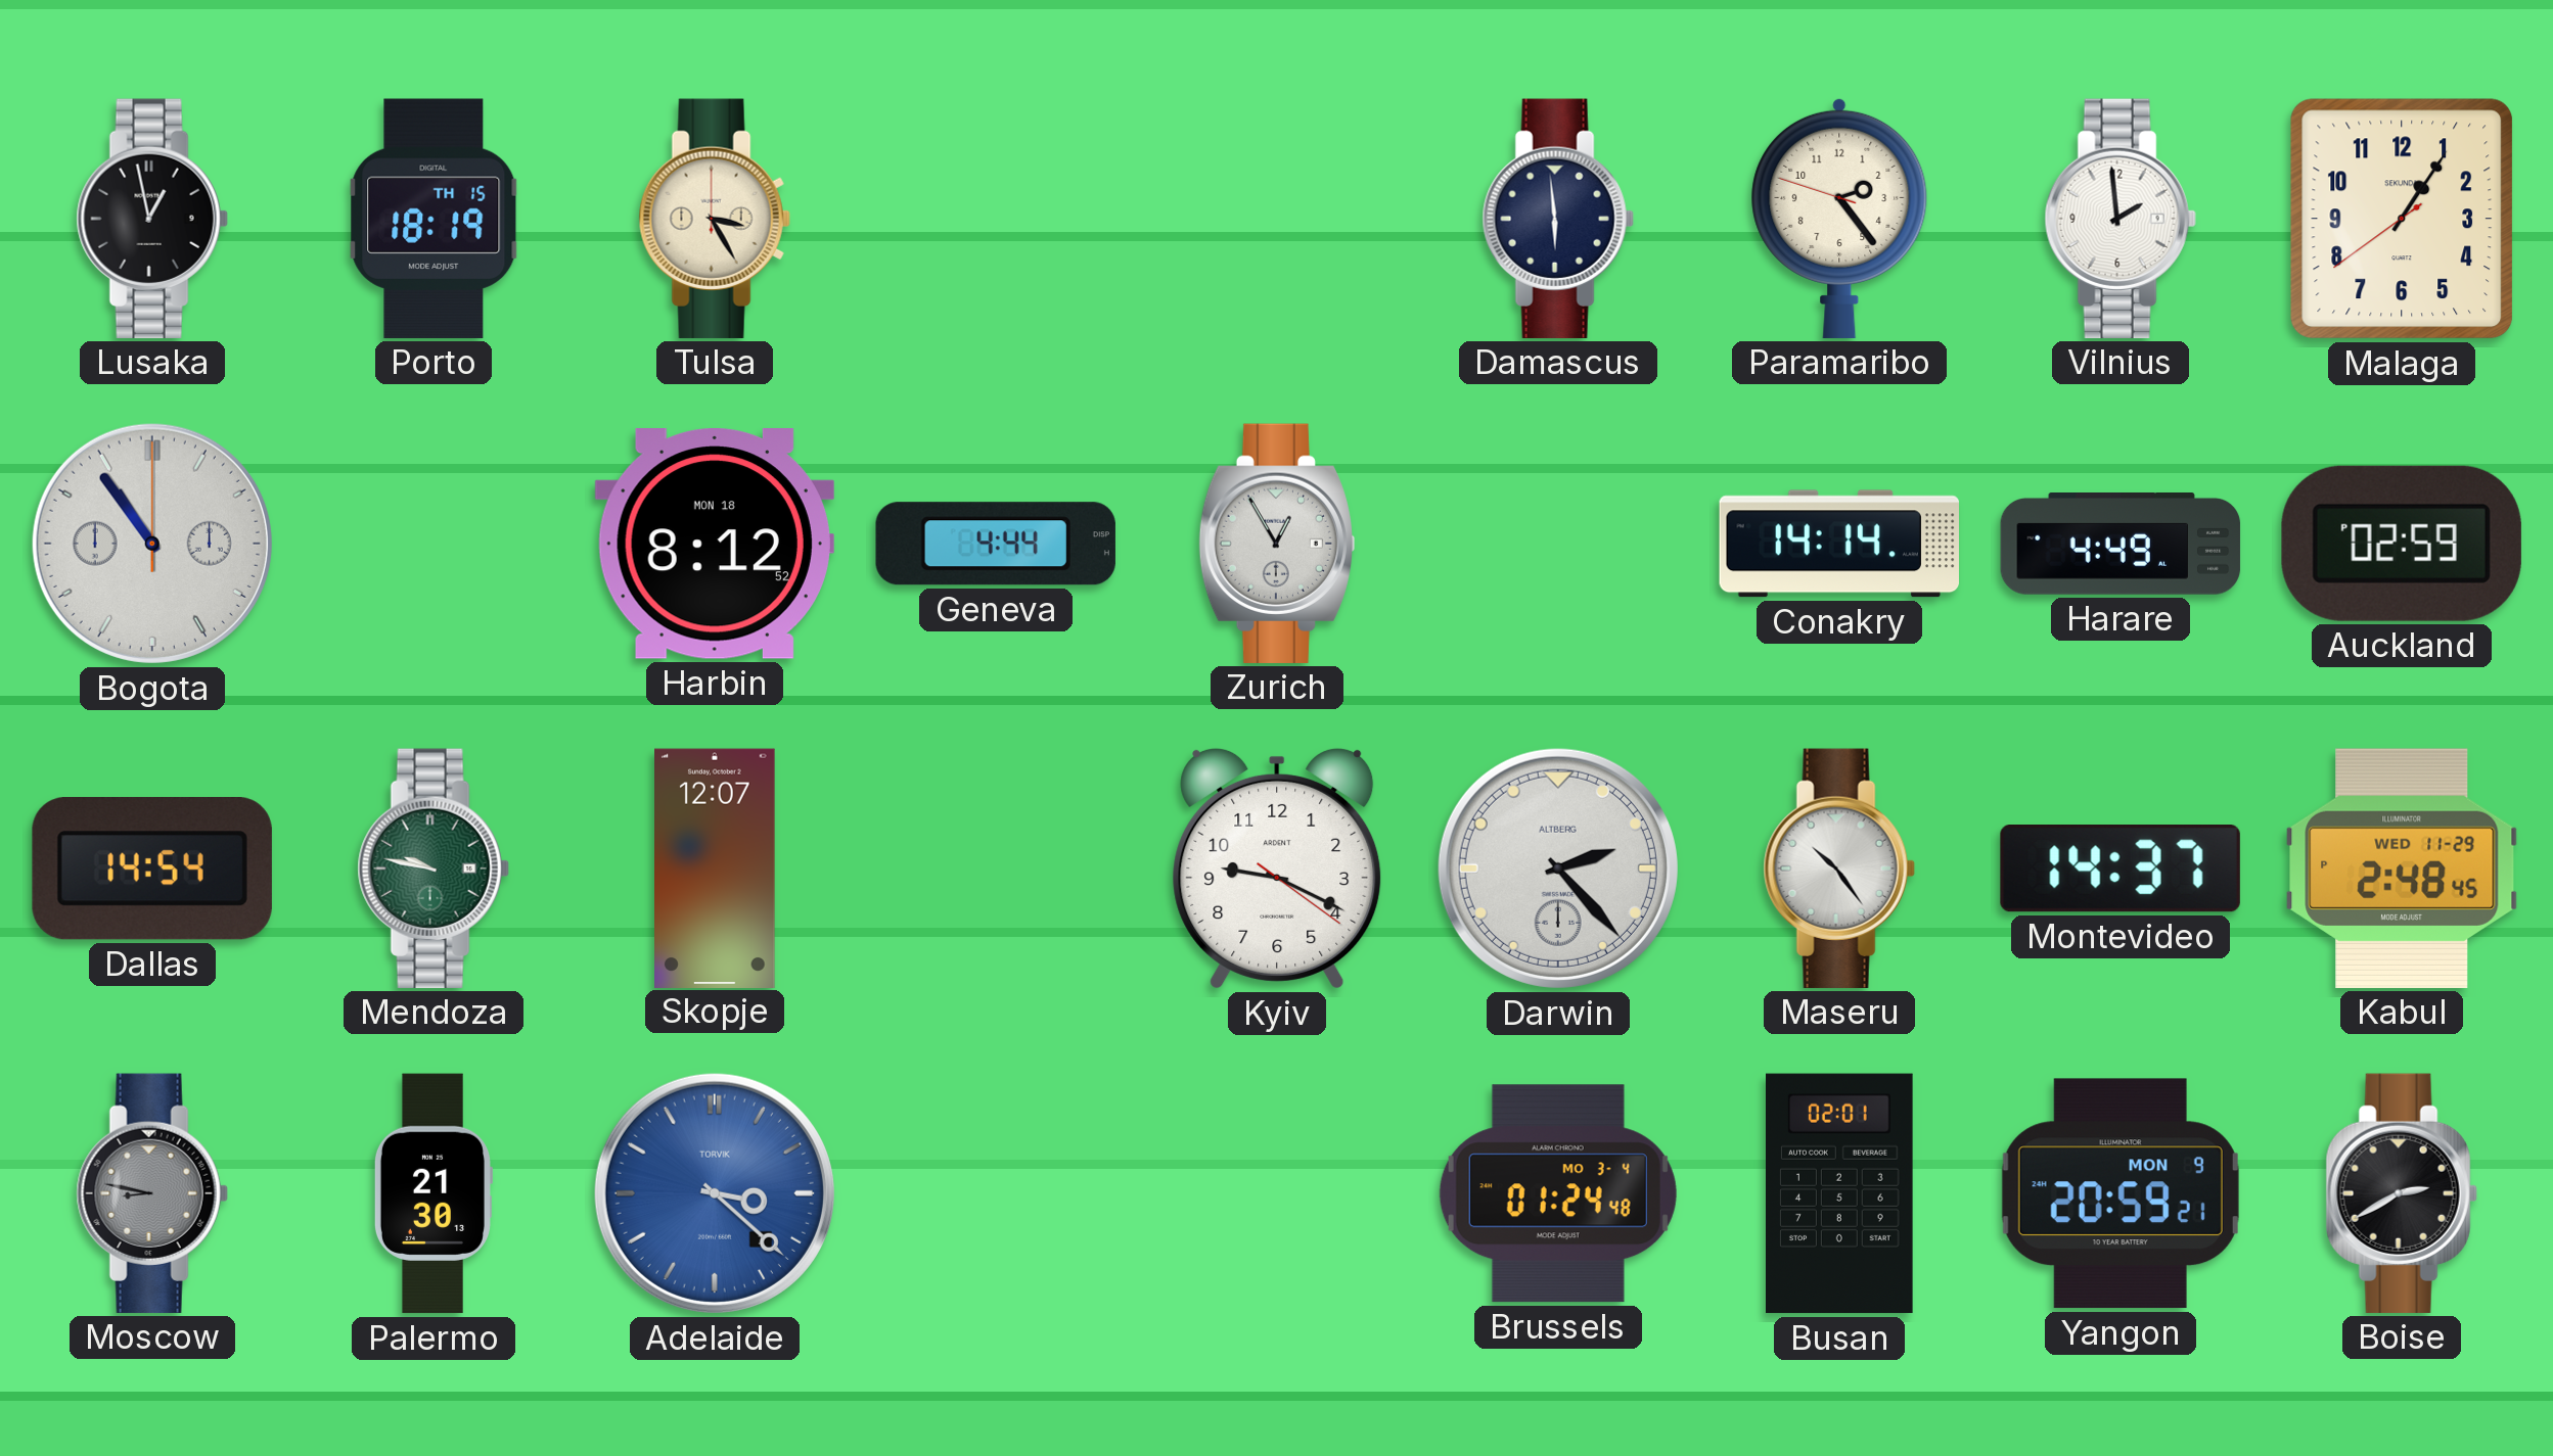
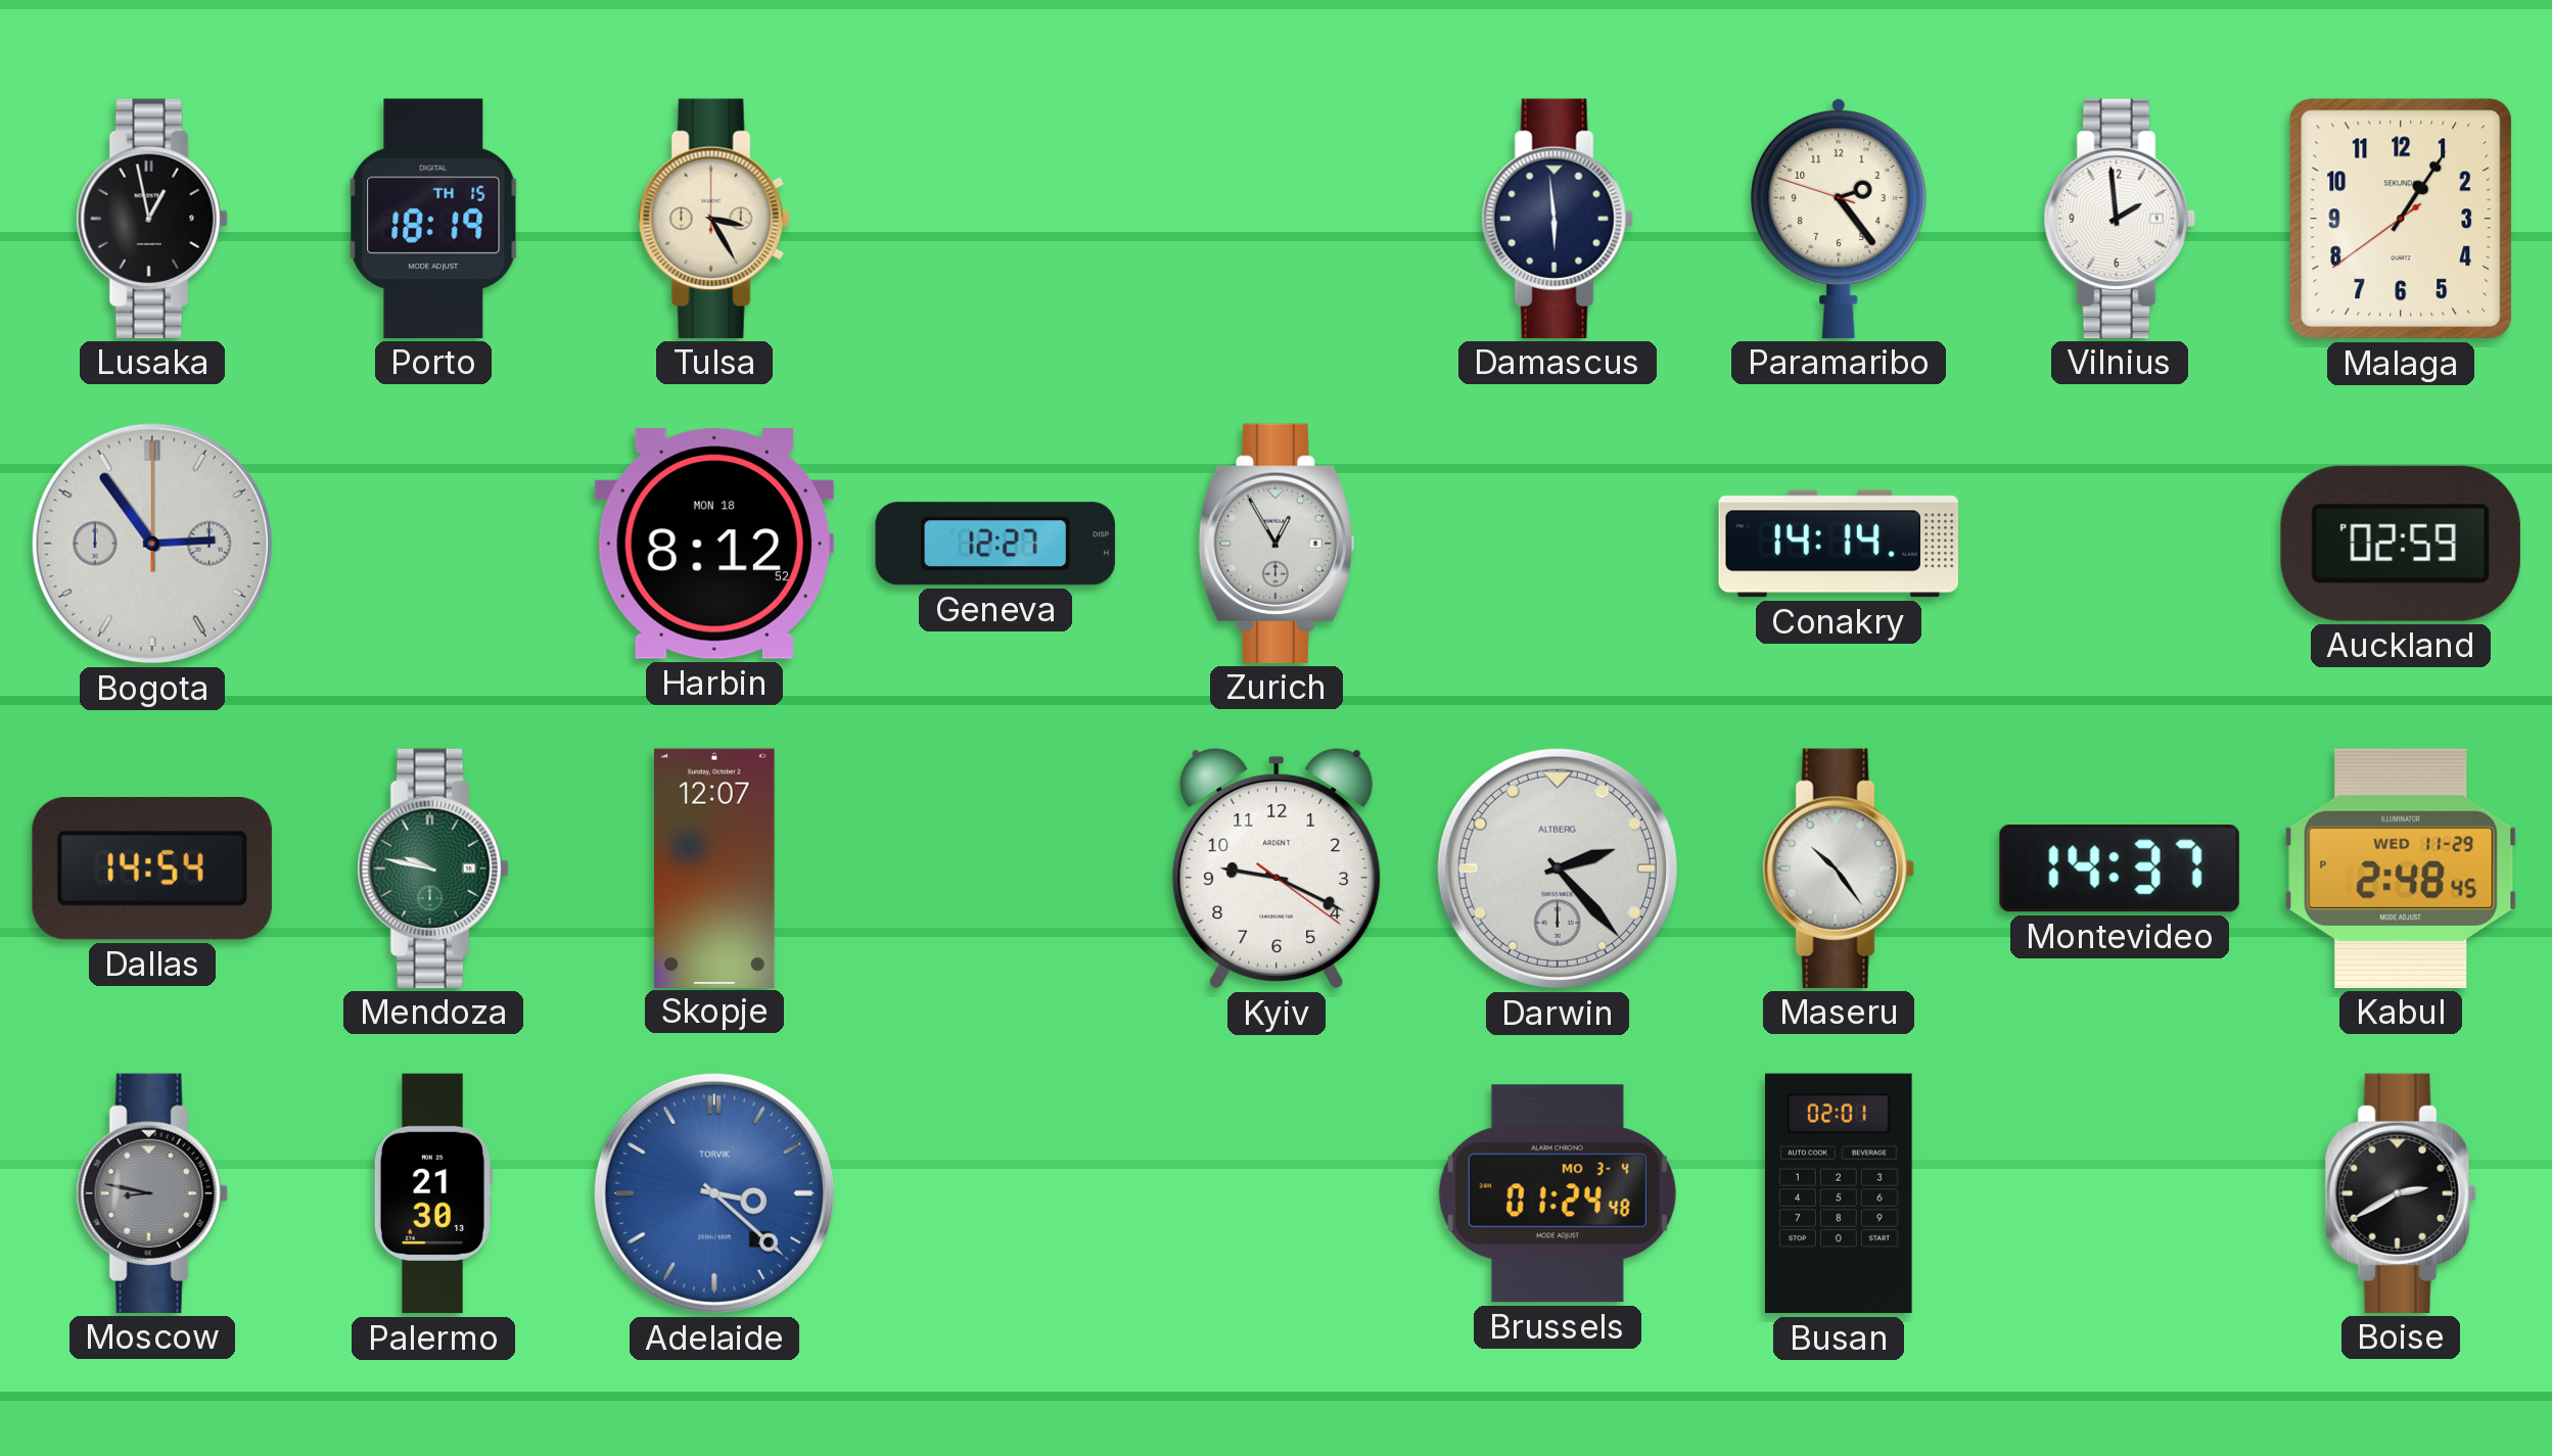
Bogota: 10:54 -> 2:54
Geneva: 4:44 -> 12:27
Harare: 4:49 -> none
Yangon: 20:59 -> none
